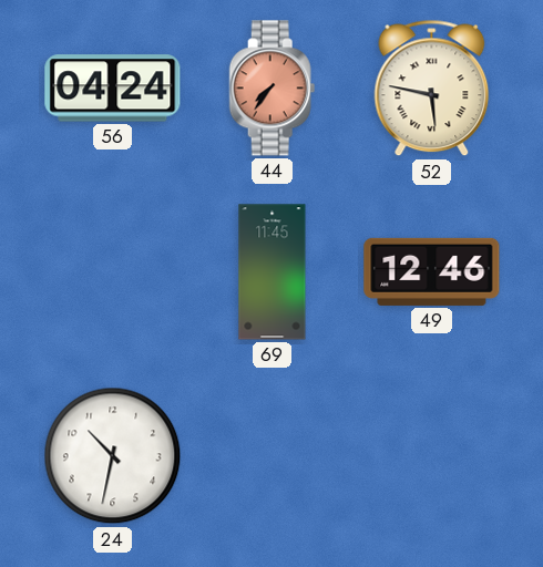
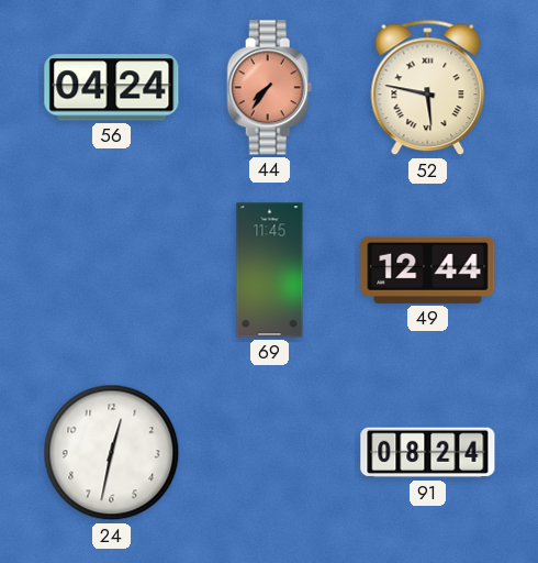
49: 12:46 -> 12:44
24: 10:32 -> 12:32
91: none -> 08:24
